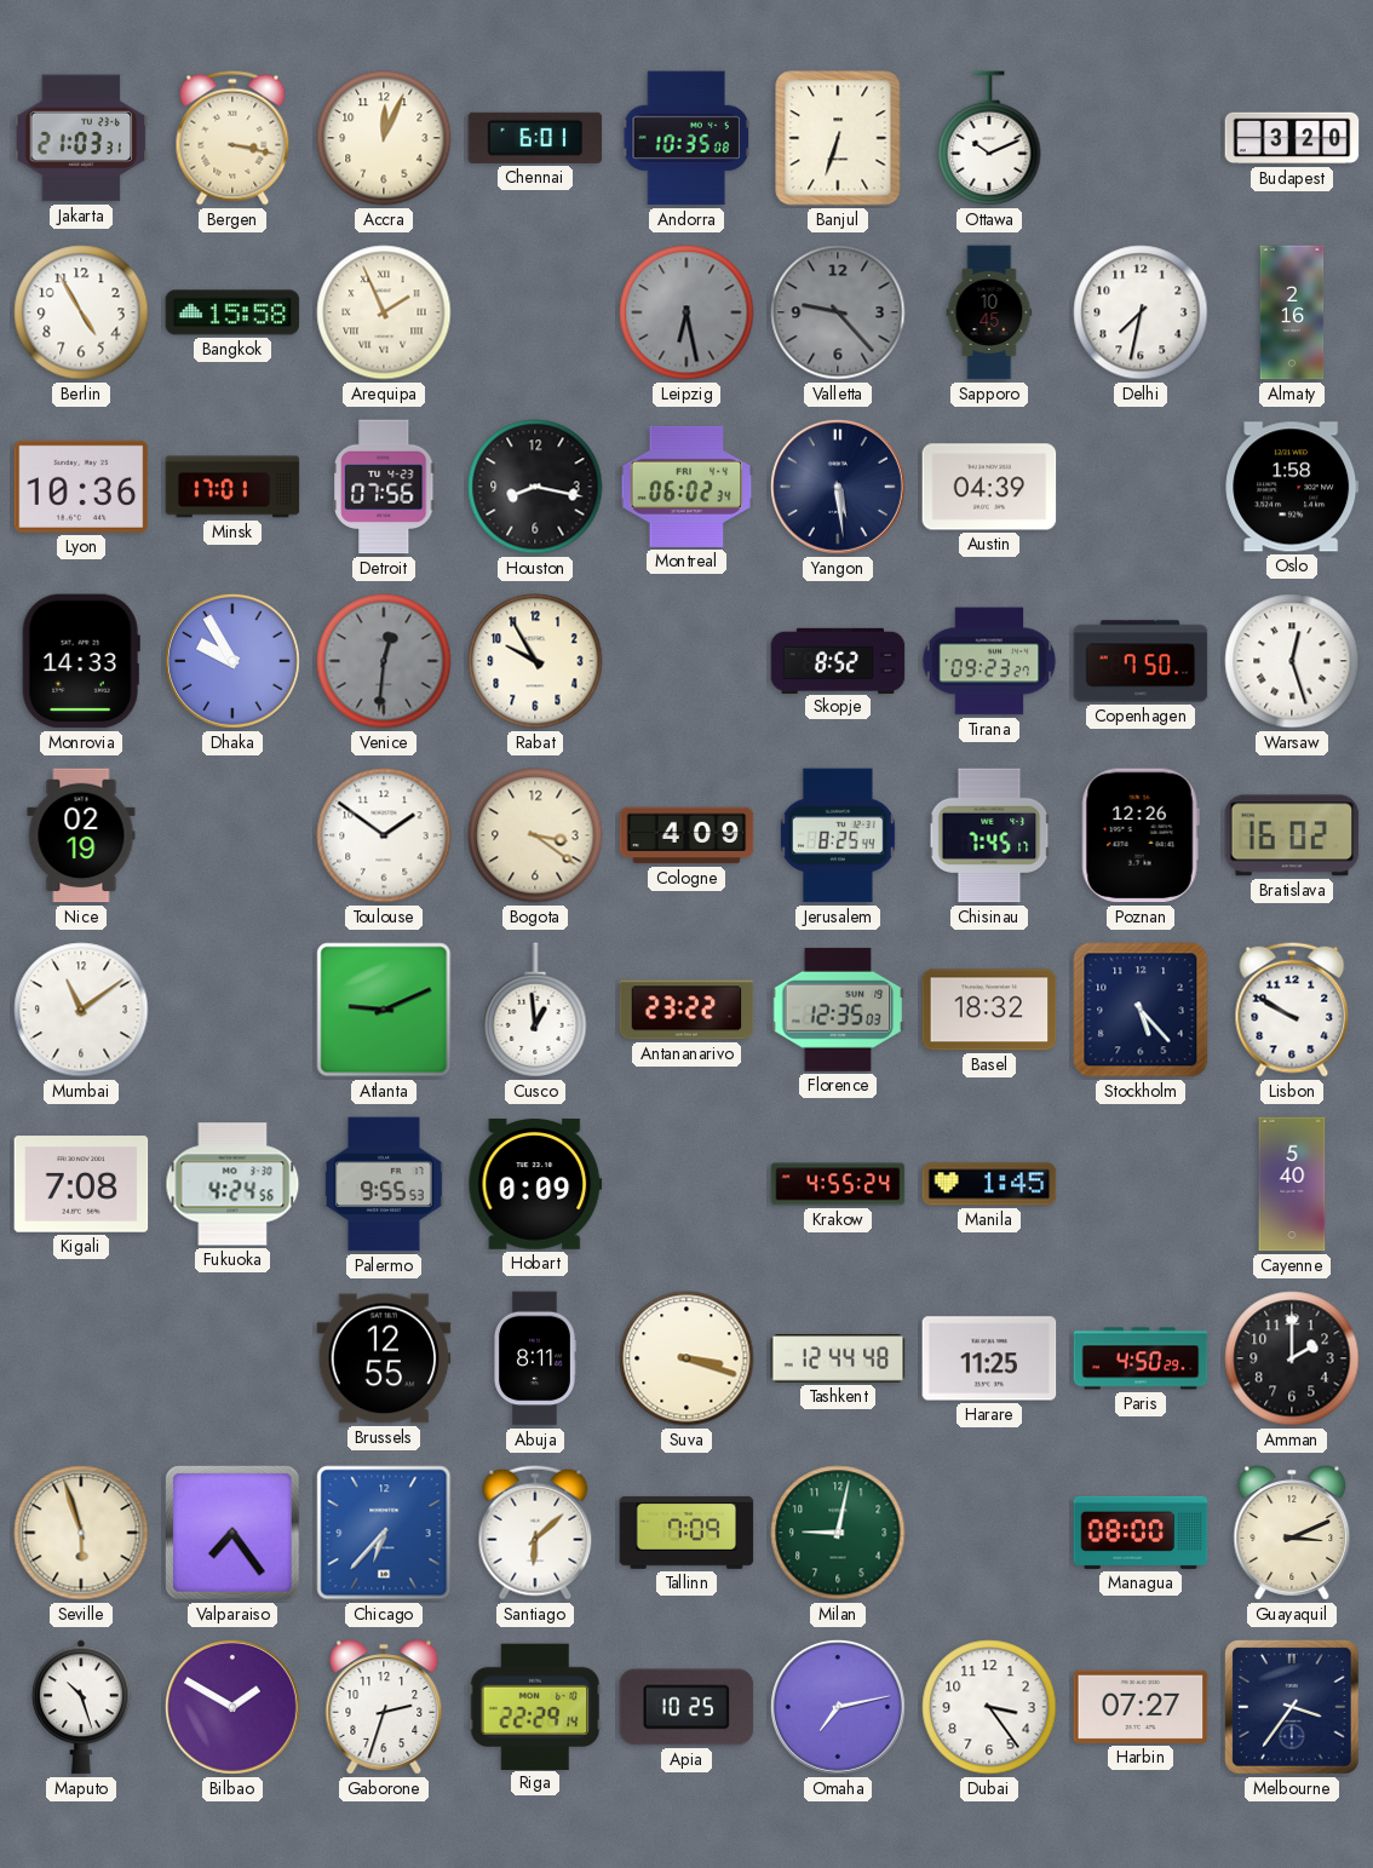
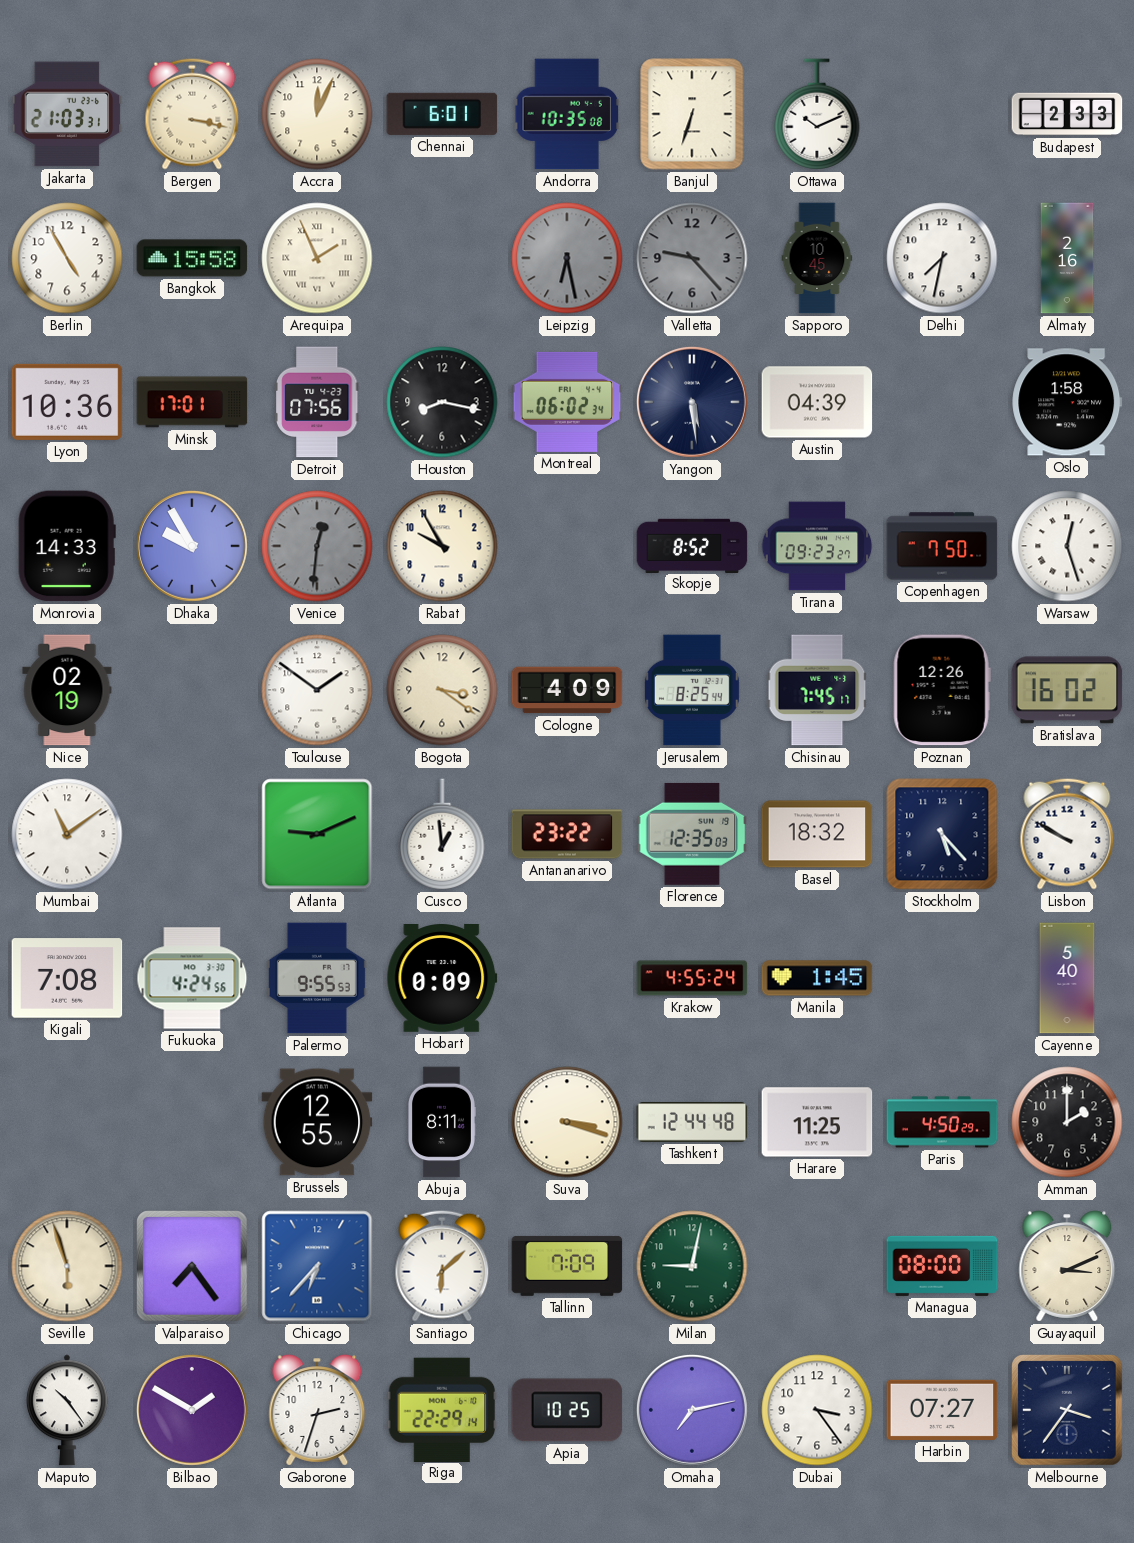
Budapest: 3:20 -> 2:33
Maputo: 10:27 -> 10:24
